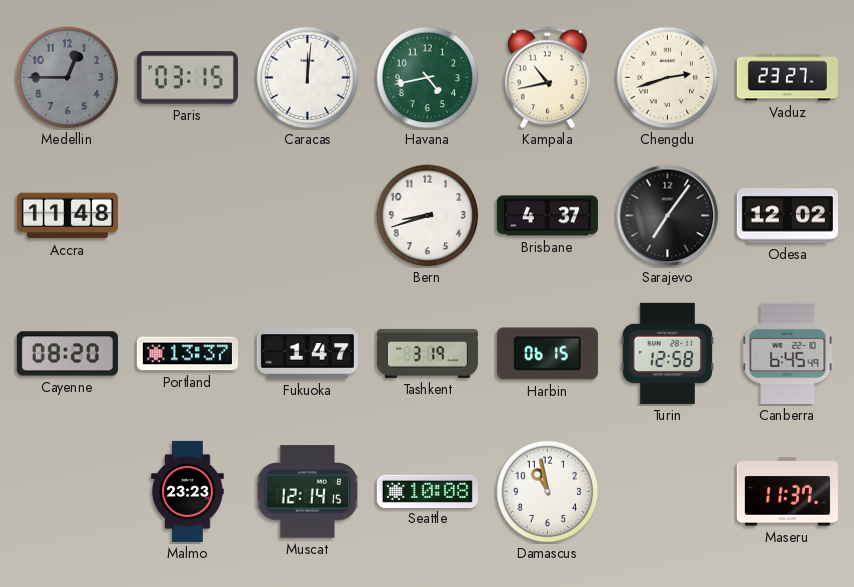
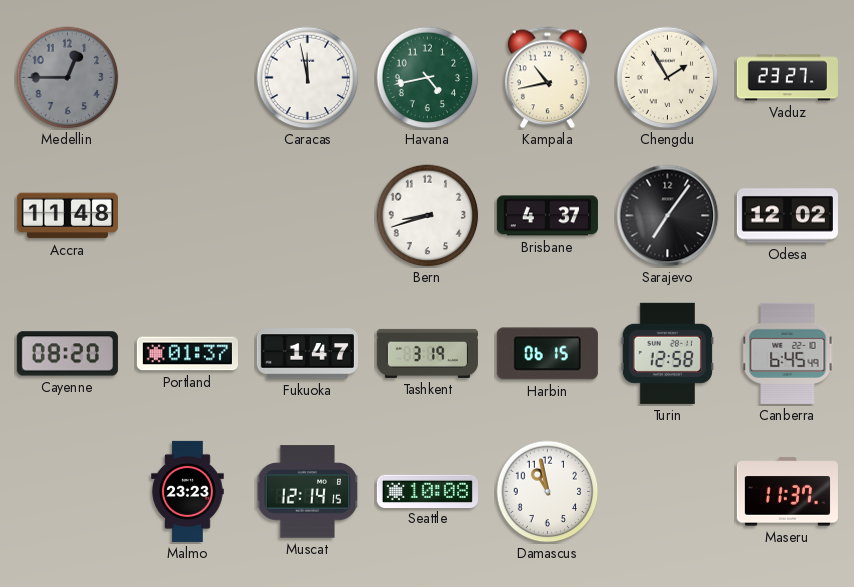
Paris: 03:15 -> none
Caracas: 12:01 -> 11:58
Chengdu: 2:42 -> 1:55
Portland: 13:37 -> 01:37
